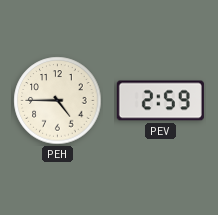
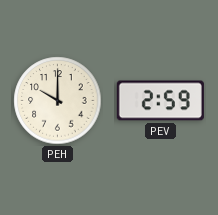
PEH: 4:45 -> 10:00
